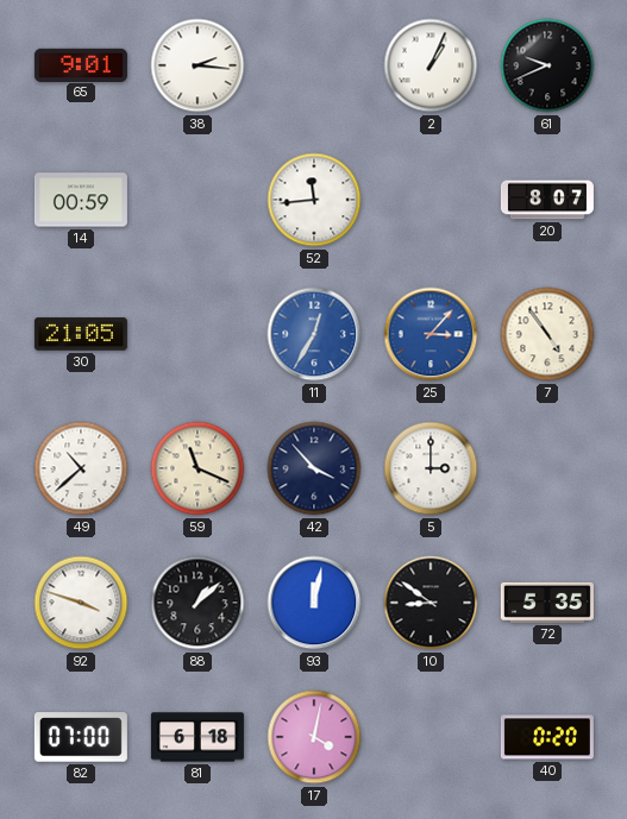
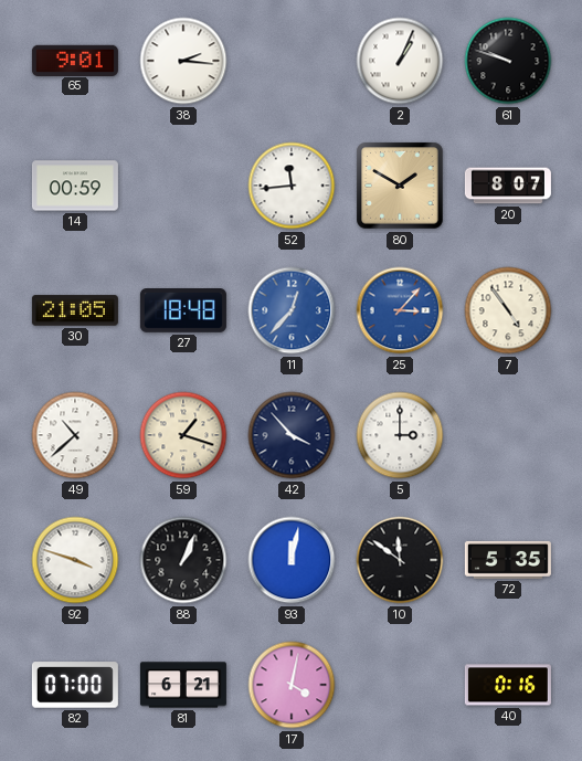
61: 9:41 -> 9:48
80: none -> 1:50
27: none -> 18:48
11: 12:35 -> 12:37
59: 11:19 -> 1:18
88: 1:08 -> 1:04
10: 8:51 -> 11:51
81: 6:18 -> 6:21
40: 0:20 -> 0:16
